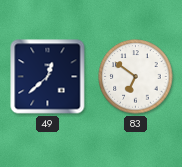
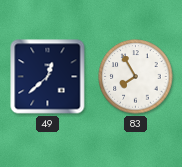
83: 6:51 -> 7:55
